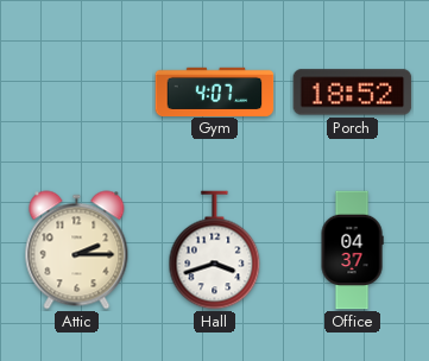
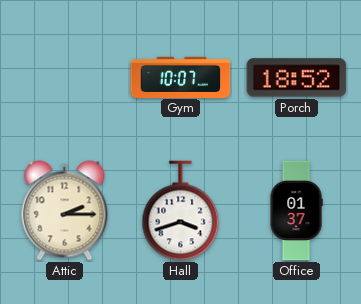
Gym: 4:07 -> 10:07
Office: 04:37 -> 01:37
